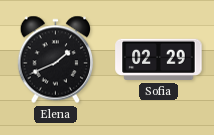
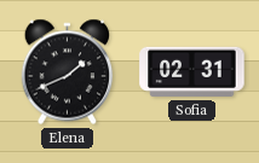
Sofia: 02:29 -> 02:31
